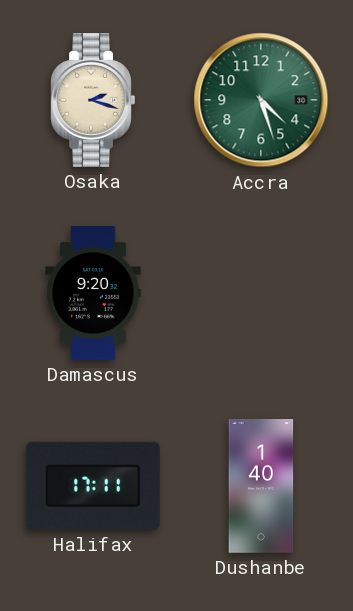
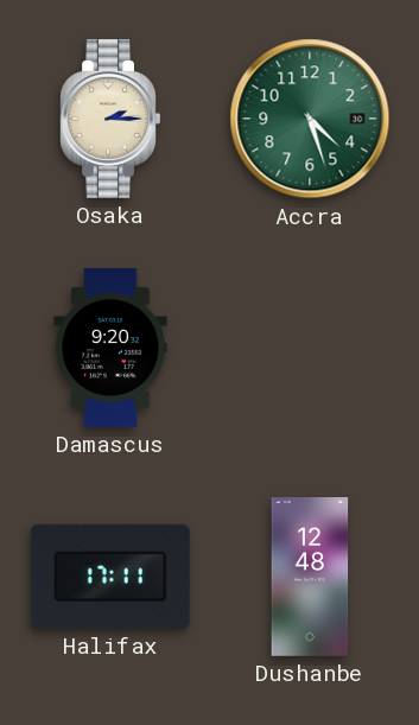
Osaka: 2:18 -> 2:15
Dushanbe: 1:40 -> 12:48
